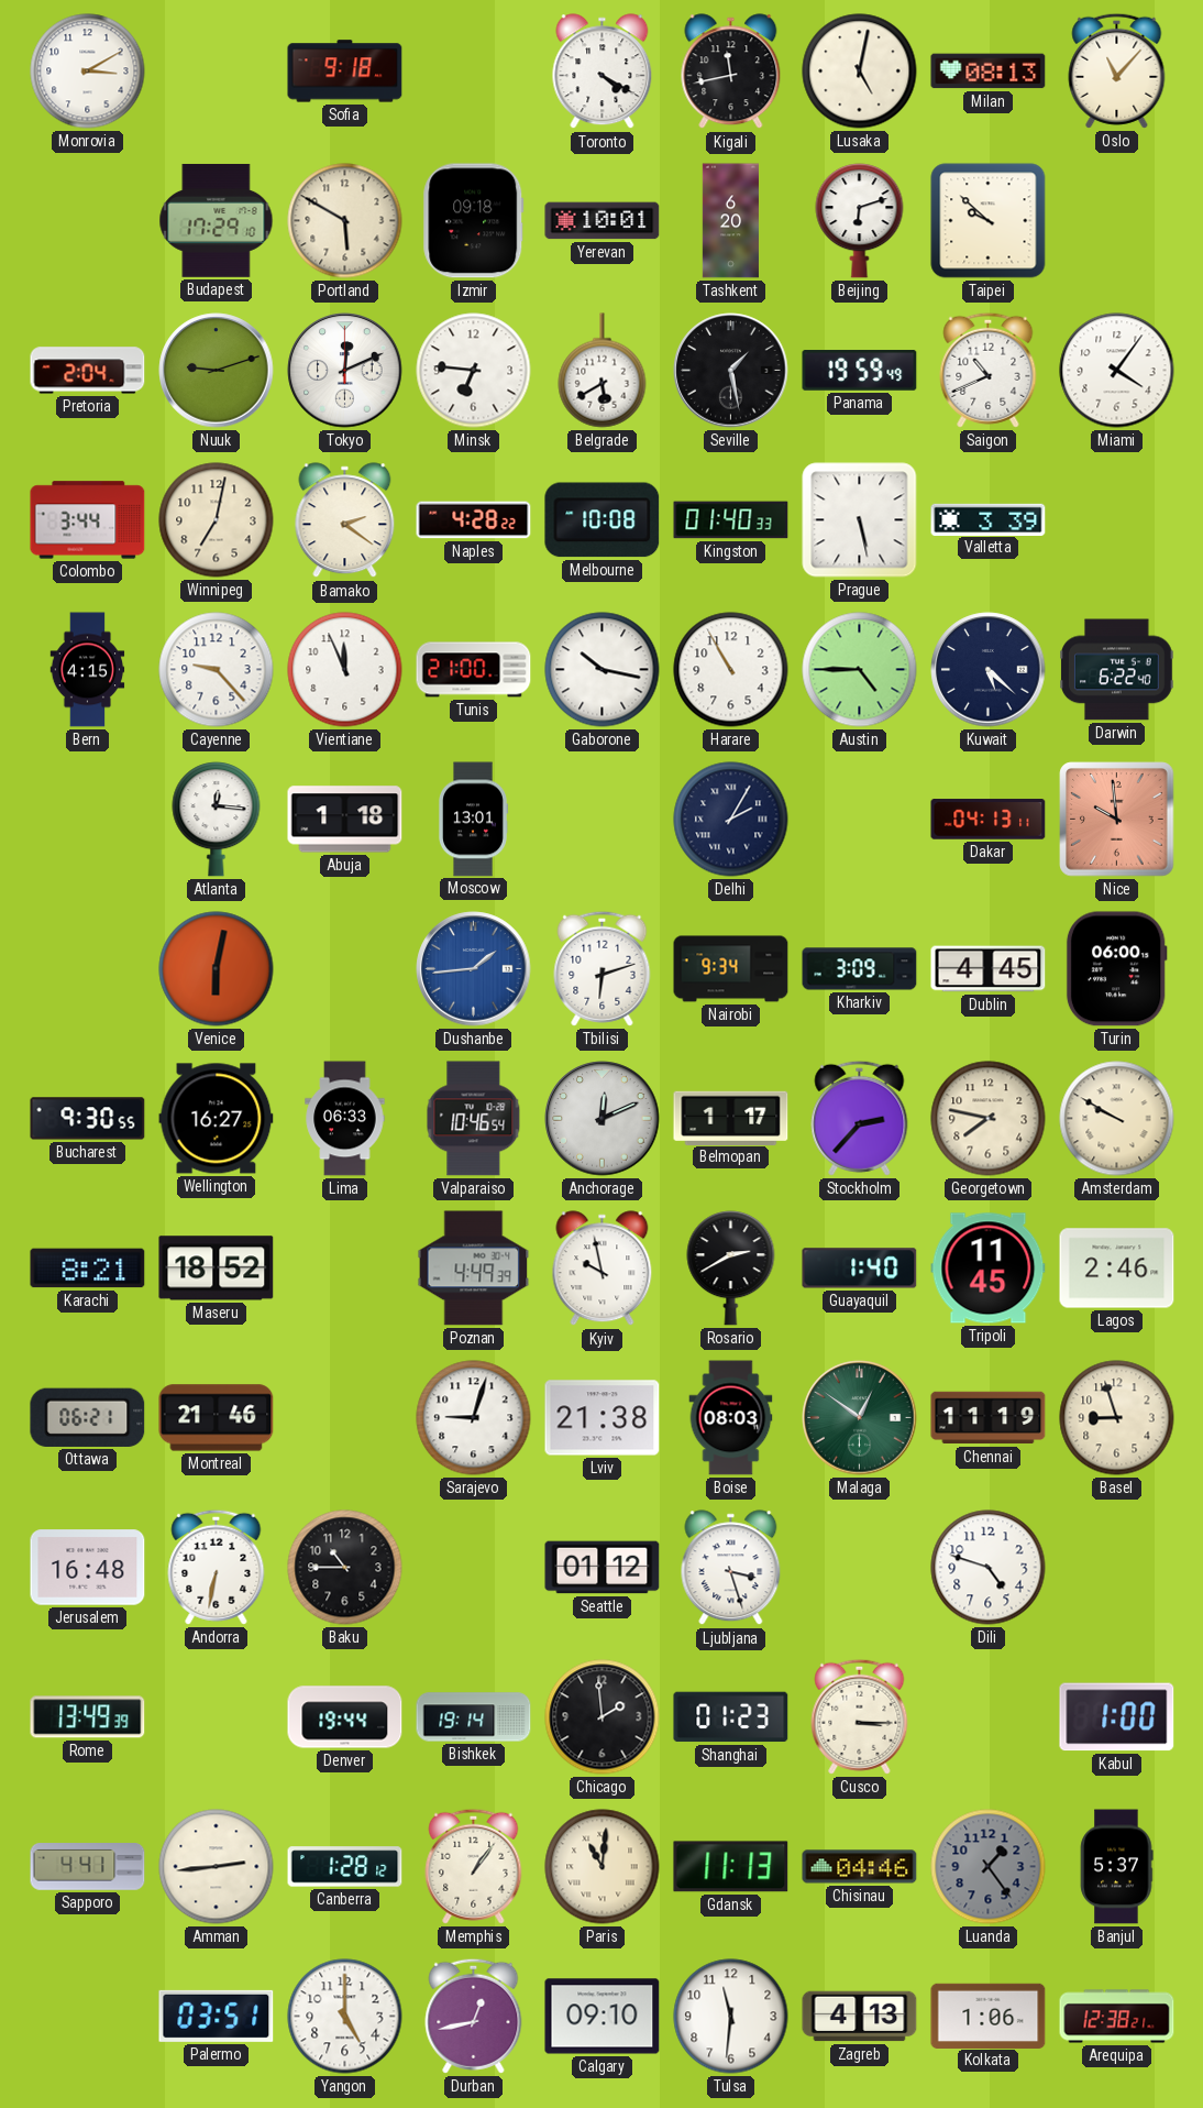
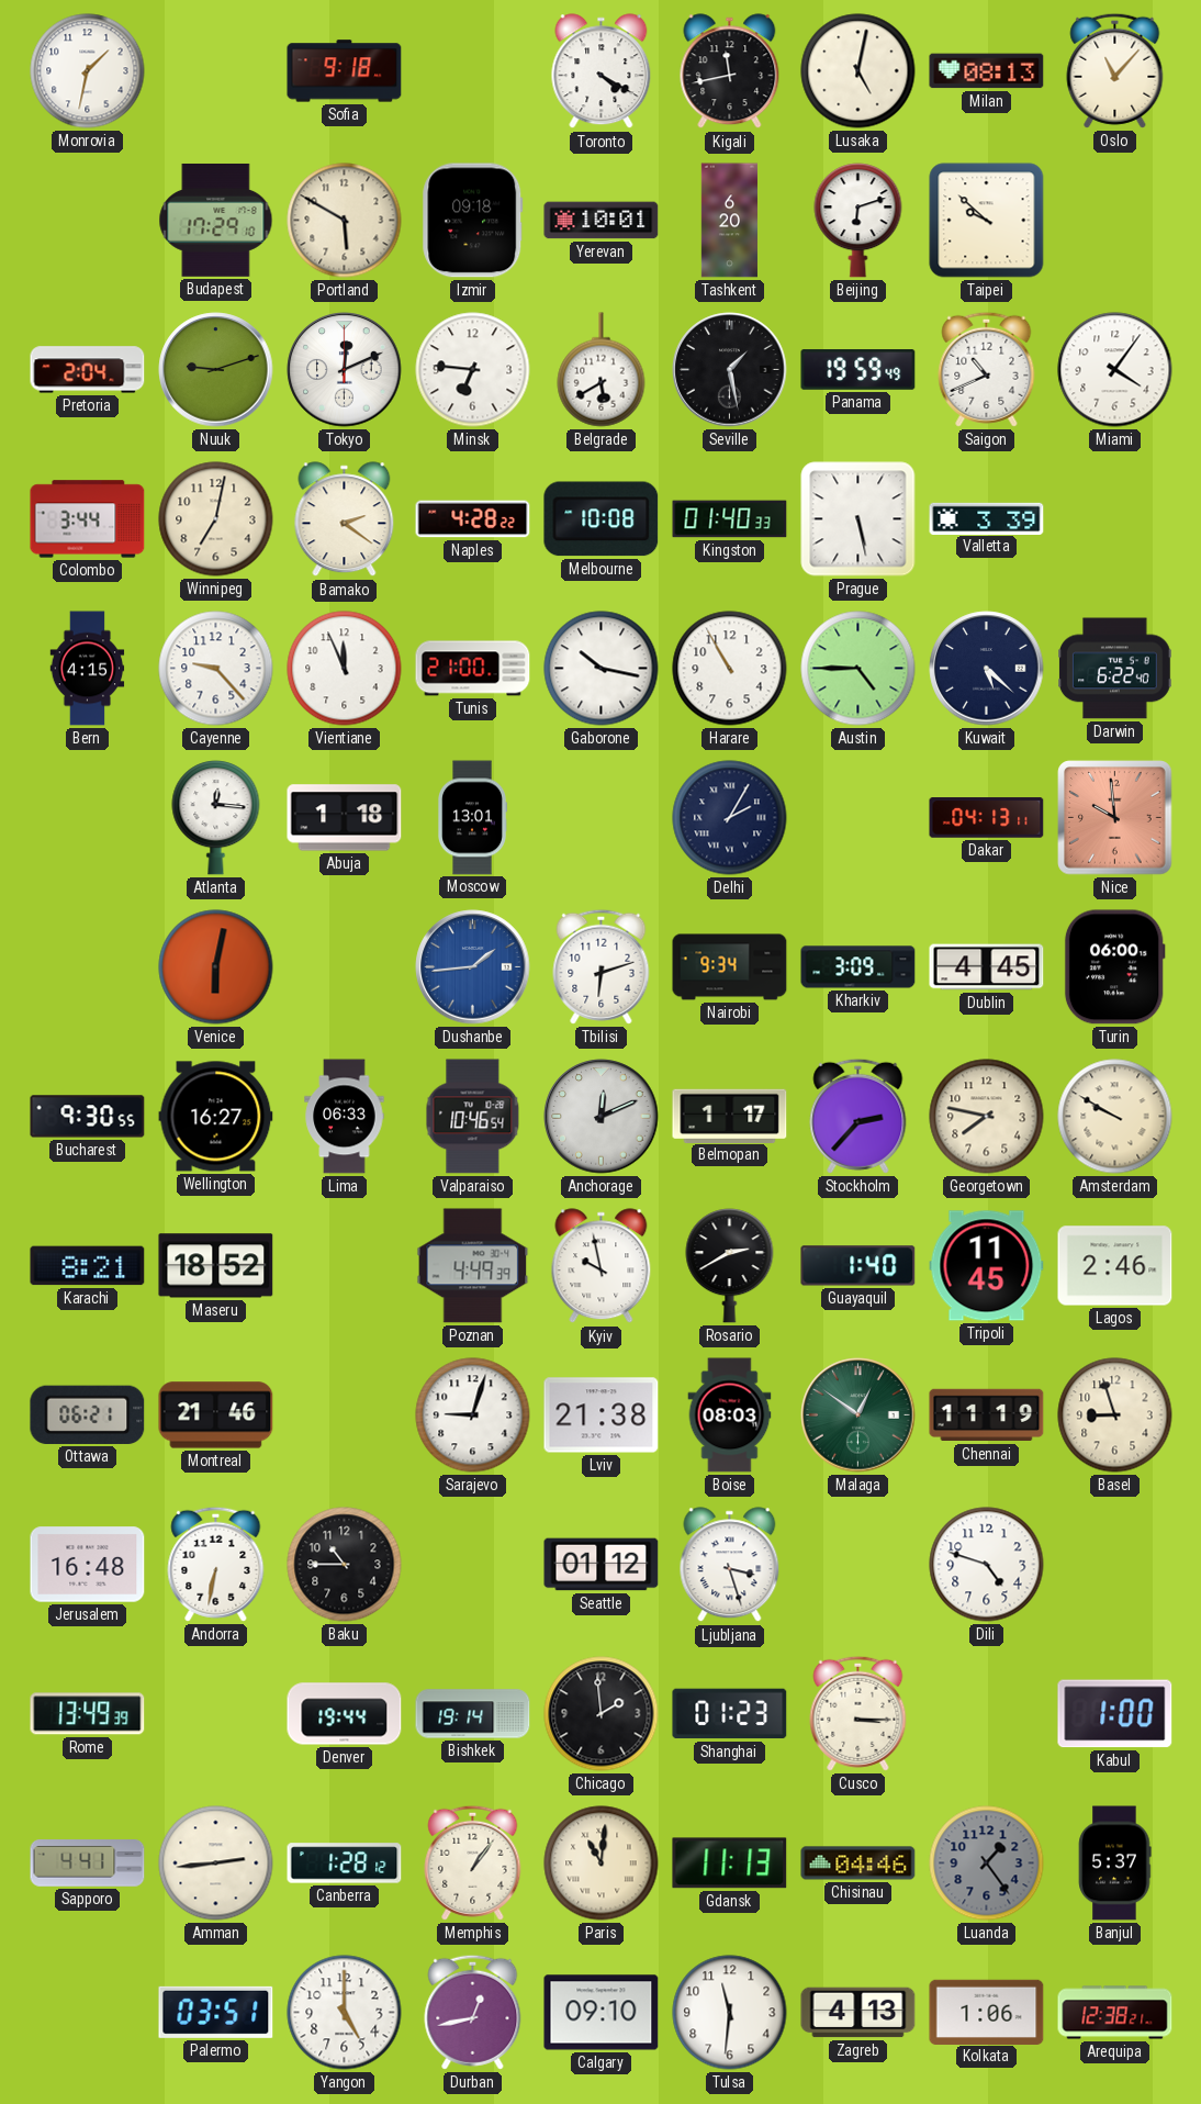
Monrovia: 3:10 -> 1:32
